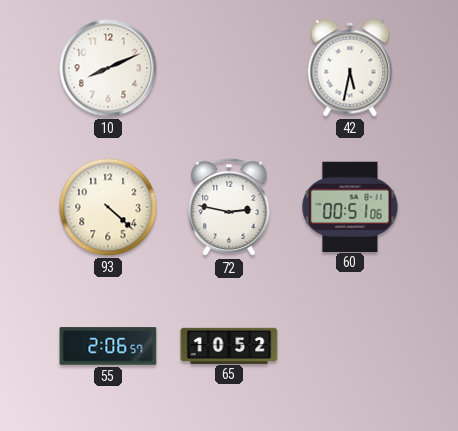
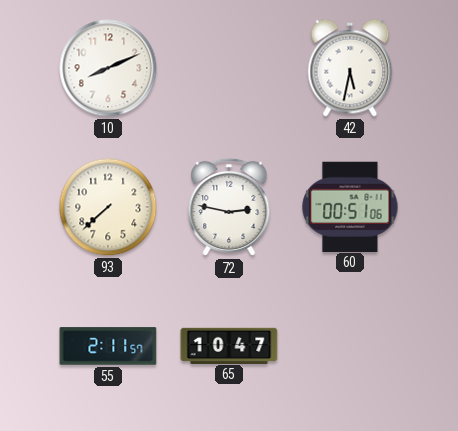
93: 4:22 -> 7:38
55: 2:06 -> 2:11
65: 10:52 -> 10:47
